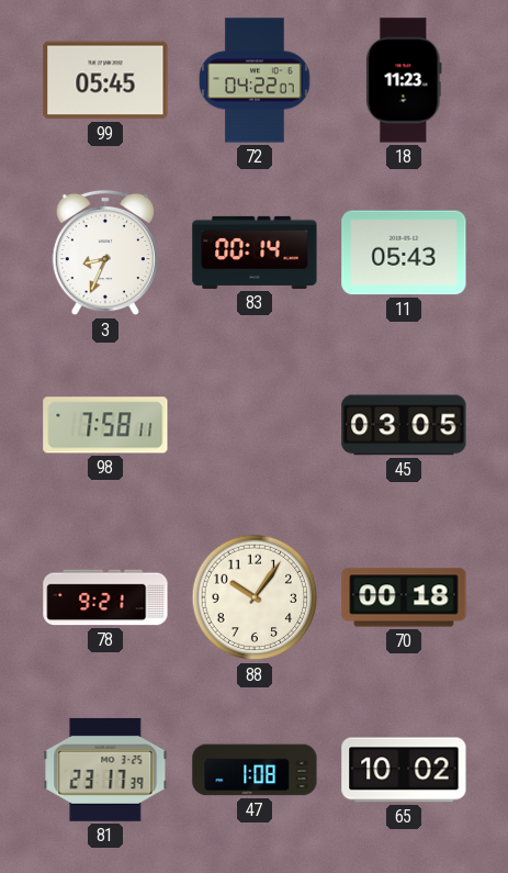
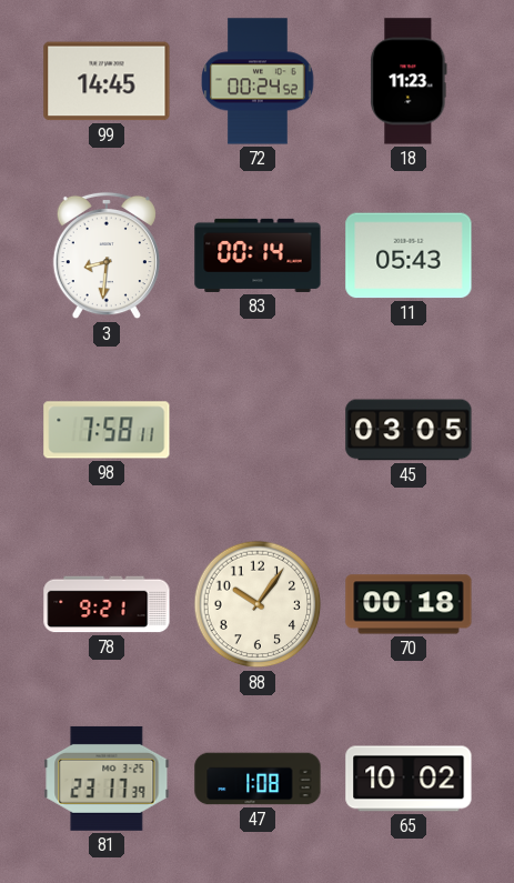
99: 05:45 -> 14:45
72: 04:22 -> 00:24
3: 8:34 -> 8:31
